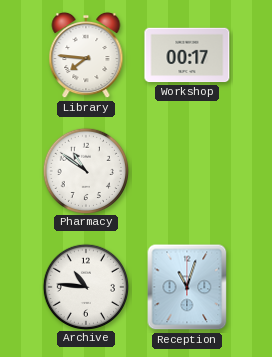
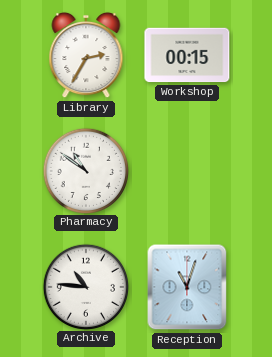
Library: 7:46 -> 2:35
Workshop: 00:17 -> 00:15
